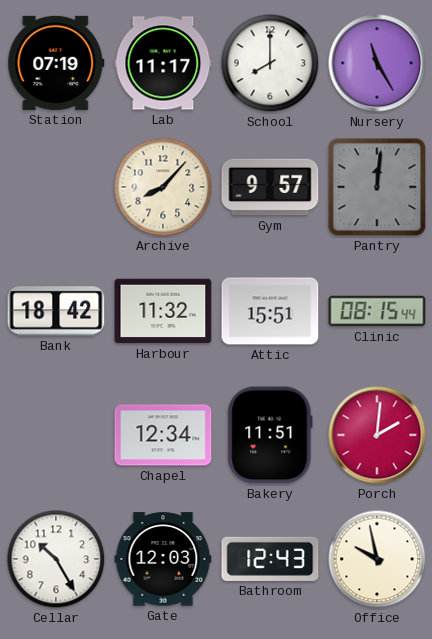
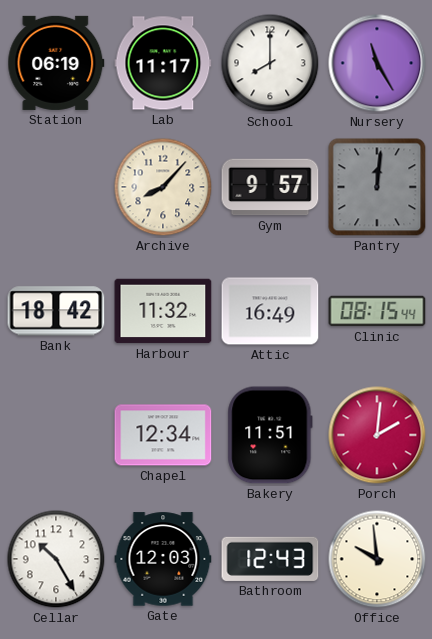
Station: 07:19 -> 06:19
Attic: 15:51 -> 16:49
Office: 9:58 -> 9:59
